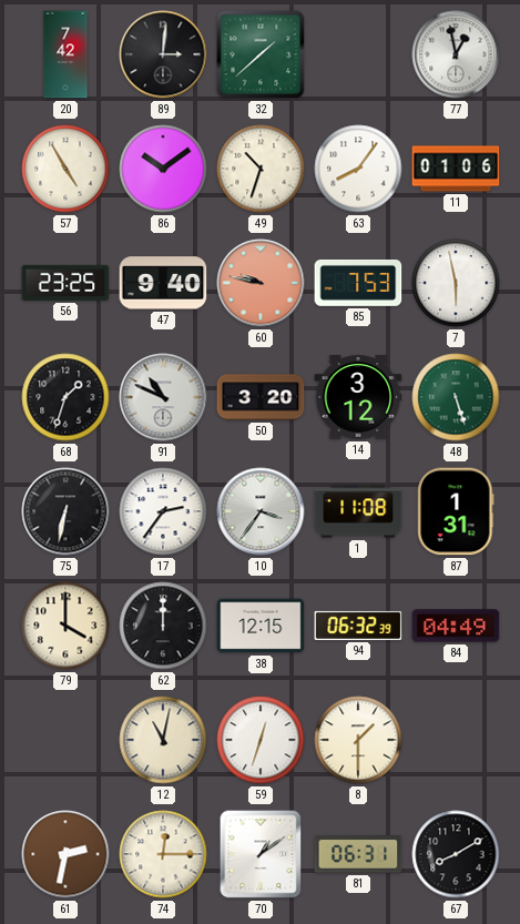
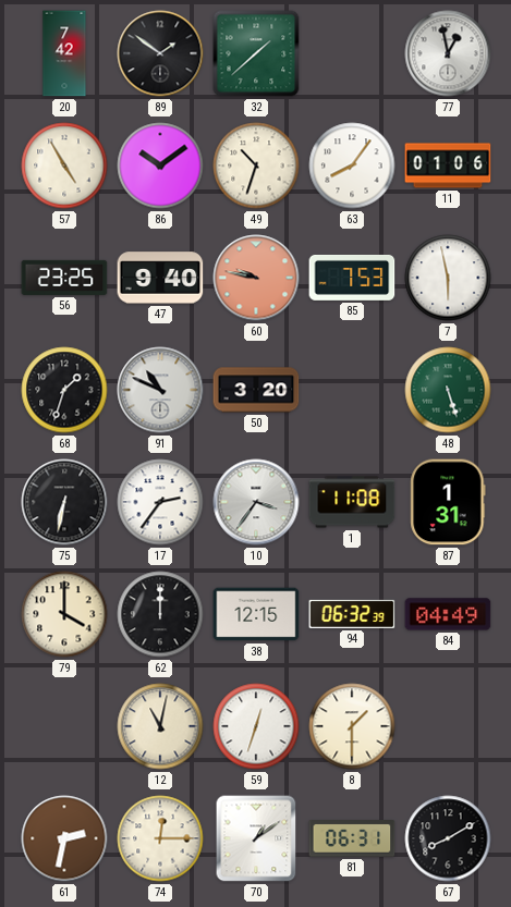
89: 3:01 -> 1:51
14: 3:12 -> none
